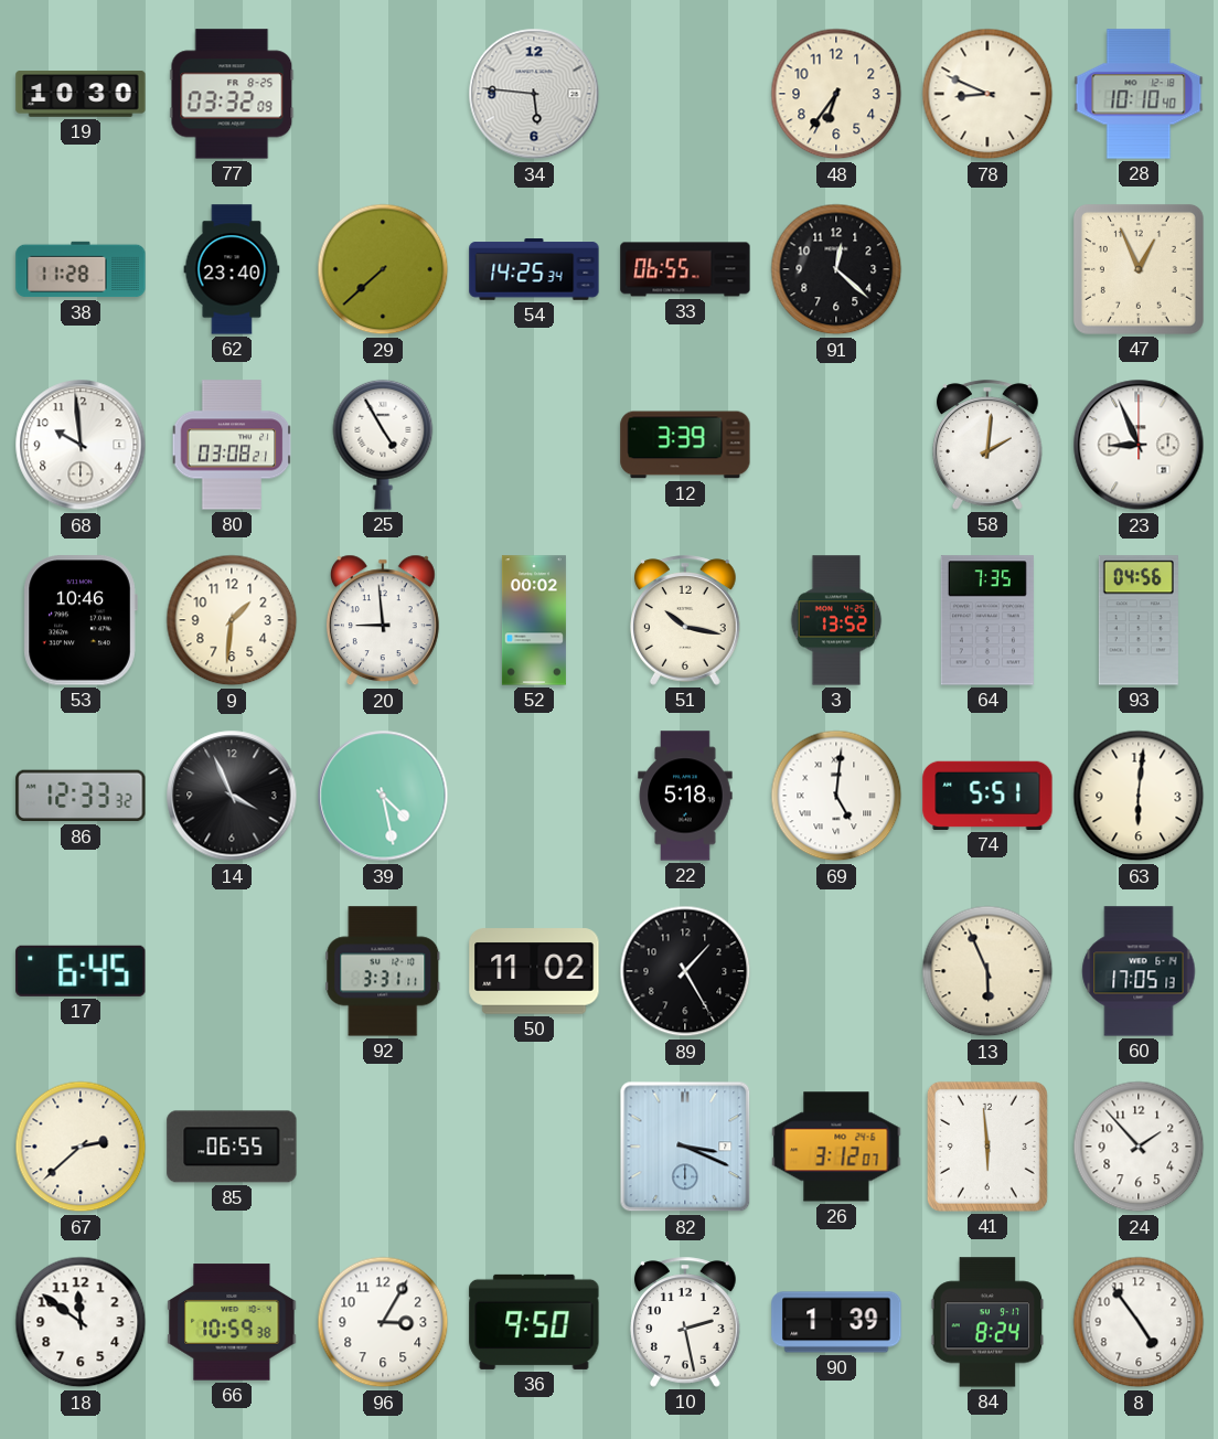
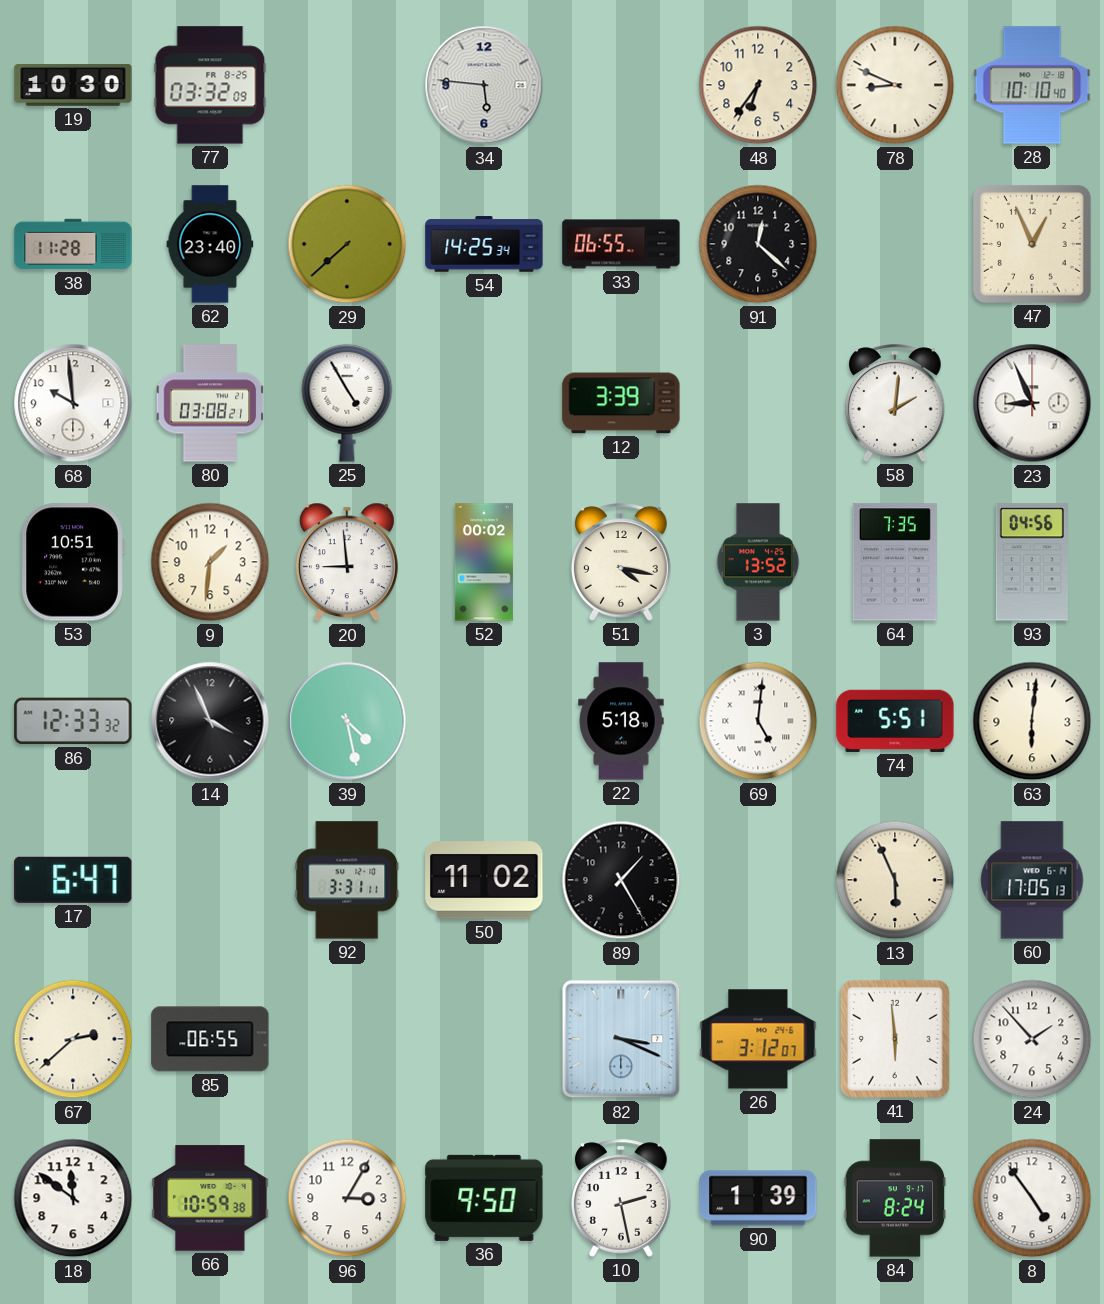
53: 10:46 -> 10:51
51: 10:17 -> 4:17
17: 6:45 -> 6:47
